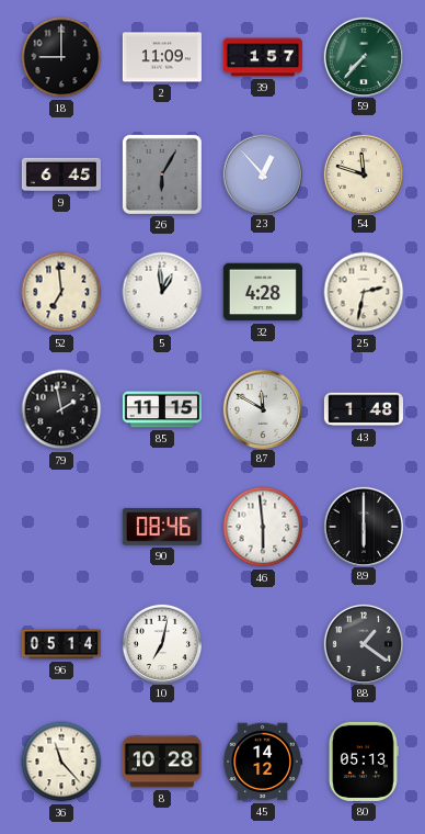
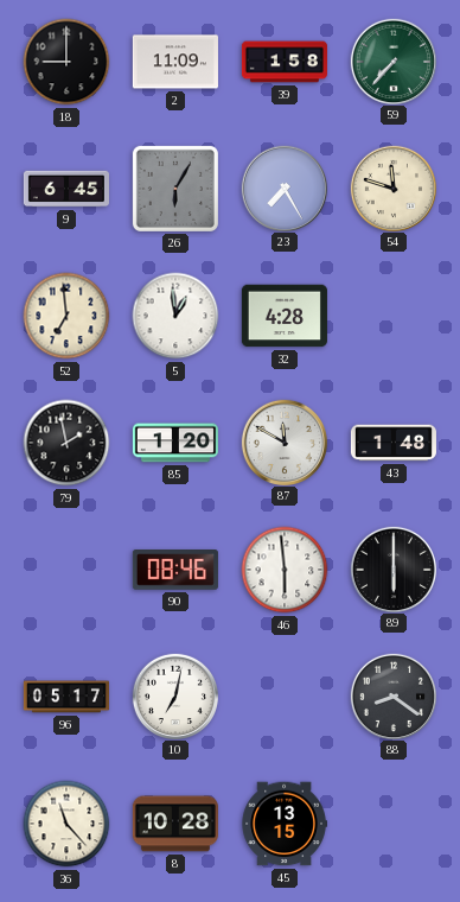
39: 1:57 -> 1:58
23: 12:53 -> 7:25
25: 2:32 -> none
85: 11:15 -> 1:20
96: 05:14 -> 05:17
88: 1:21 -> 8:21
45: 14:12 -> 13:15
80: 05:13 -> none
